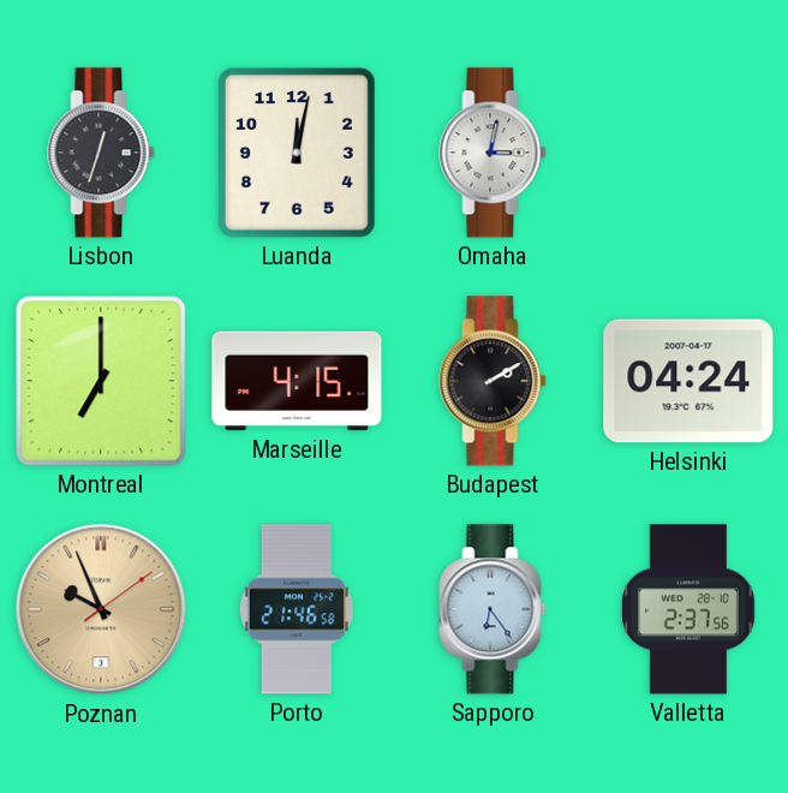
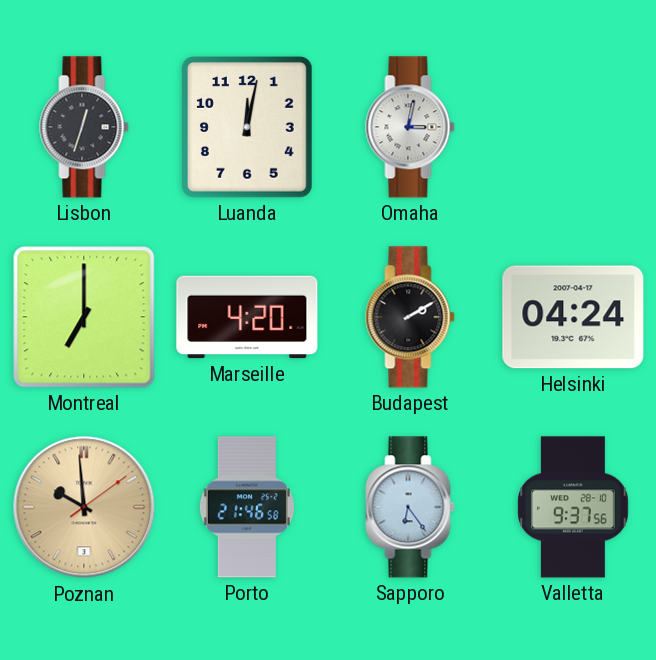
Marseille: 4:15 -> 4:20
Poznan: 9:56 -> 9:59
Valletta: 2:37 -> 9:37
